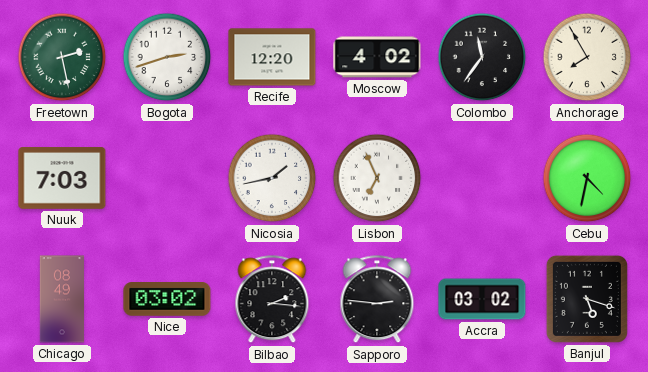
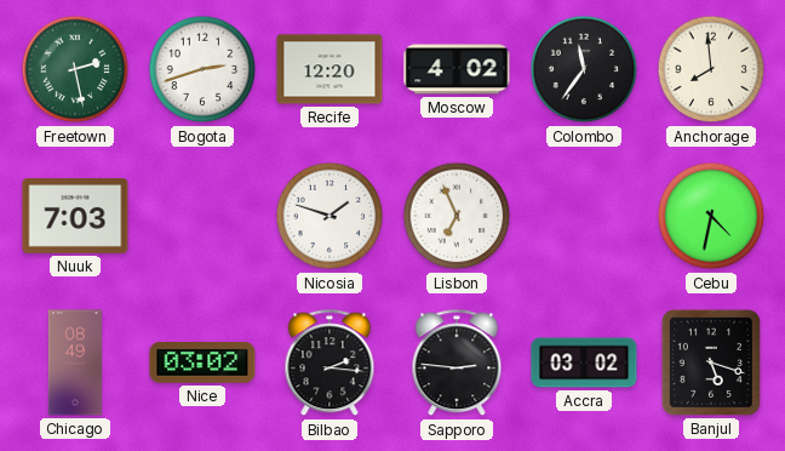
Anchorage: 7:55 -> 7:59
Nicosia: 1:43 -> 1:48
